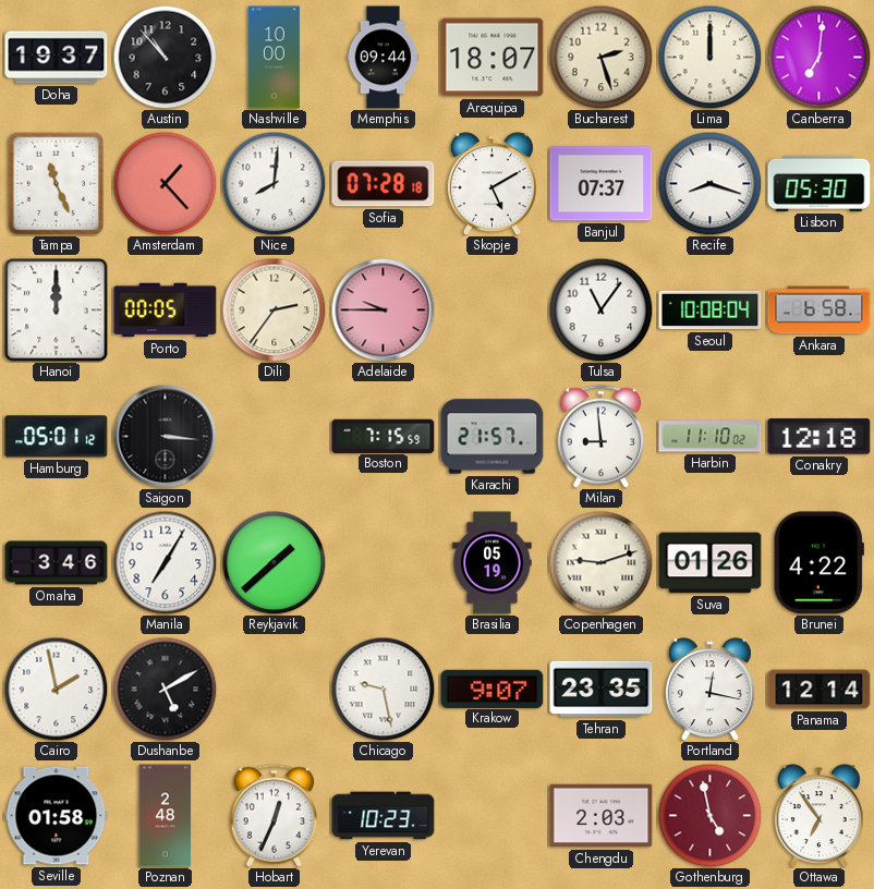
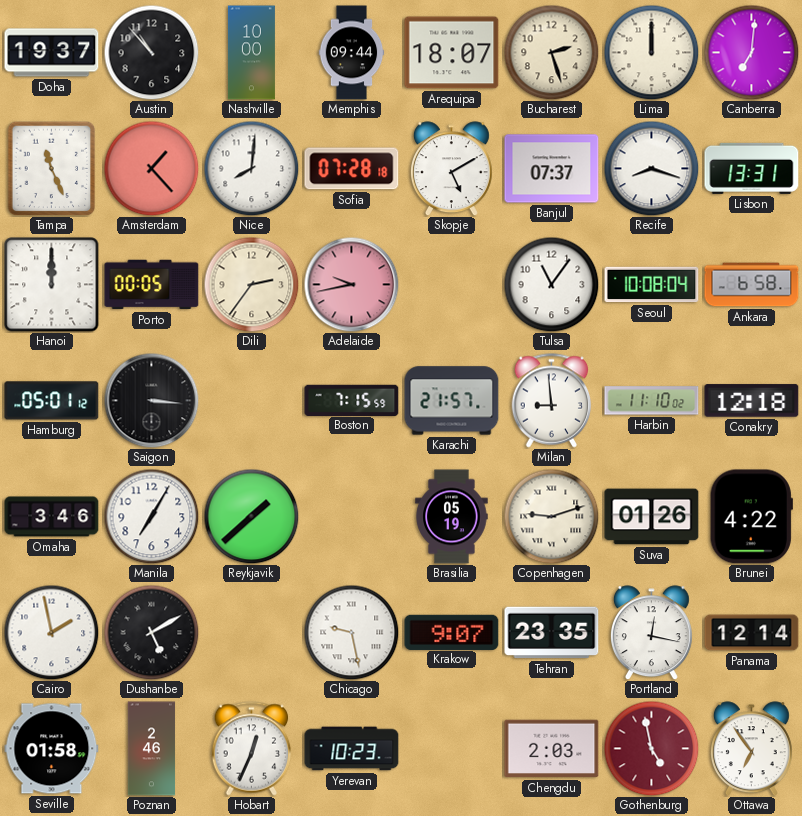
Lisbon: 05:30 -> 13:31
Adelaide: 9:45 -> 9:43
Poznan: 2:48 -> 2:46
